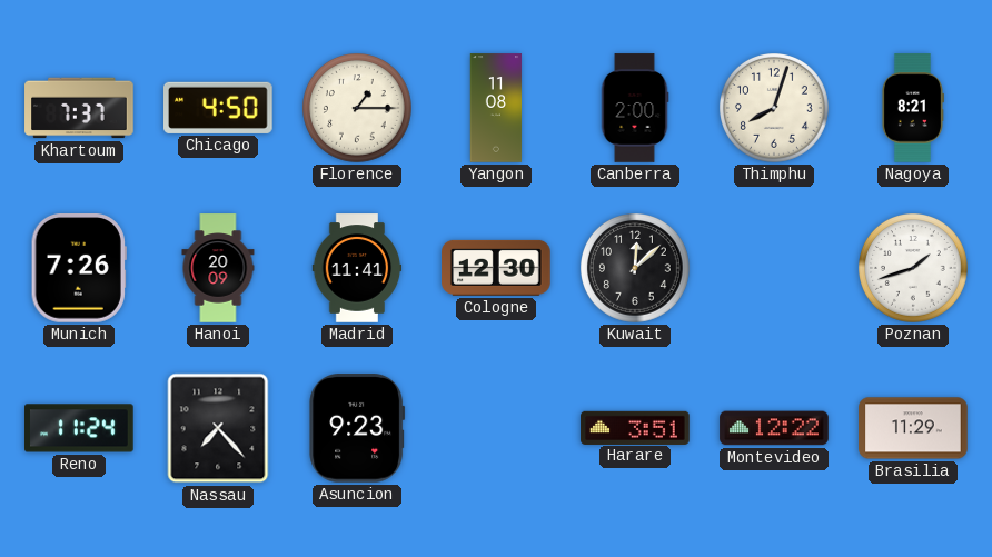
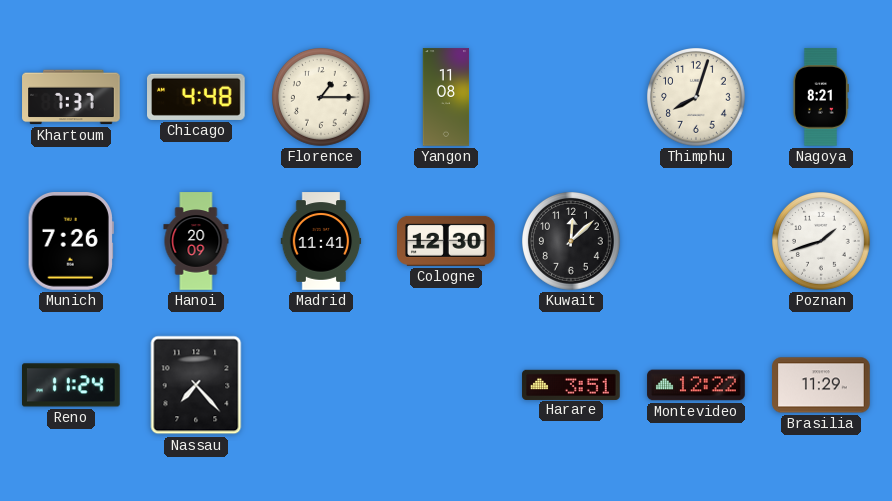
Chicago: 4:50 -> 4:48
Canberra: 2:00 -> none
Asuncion: 9:23 -> none
